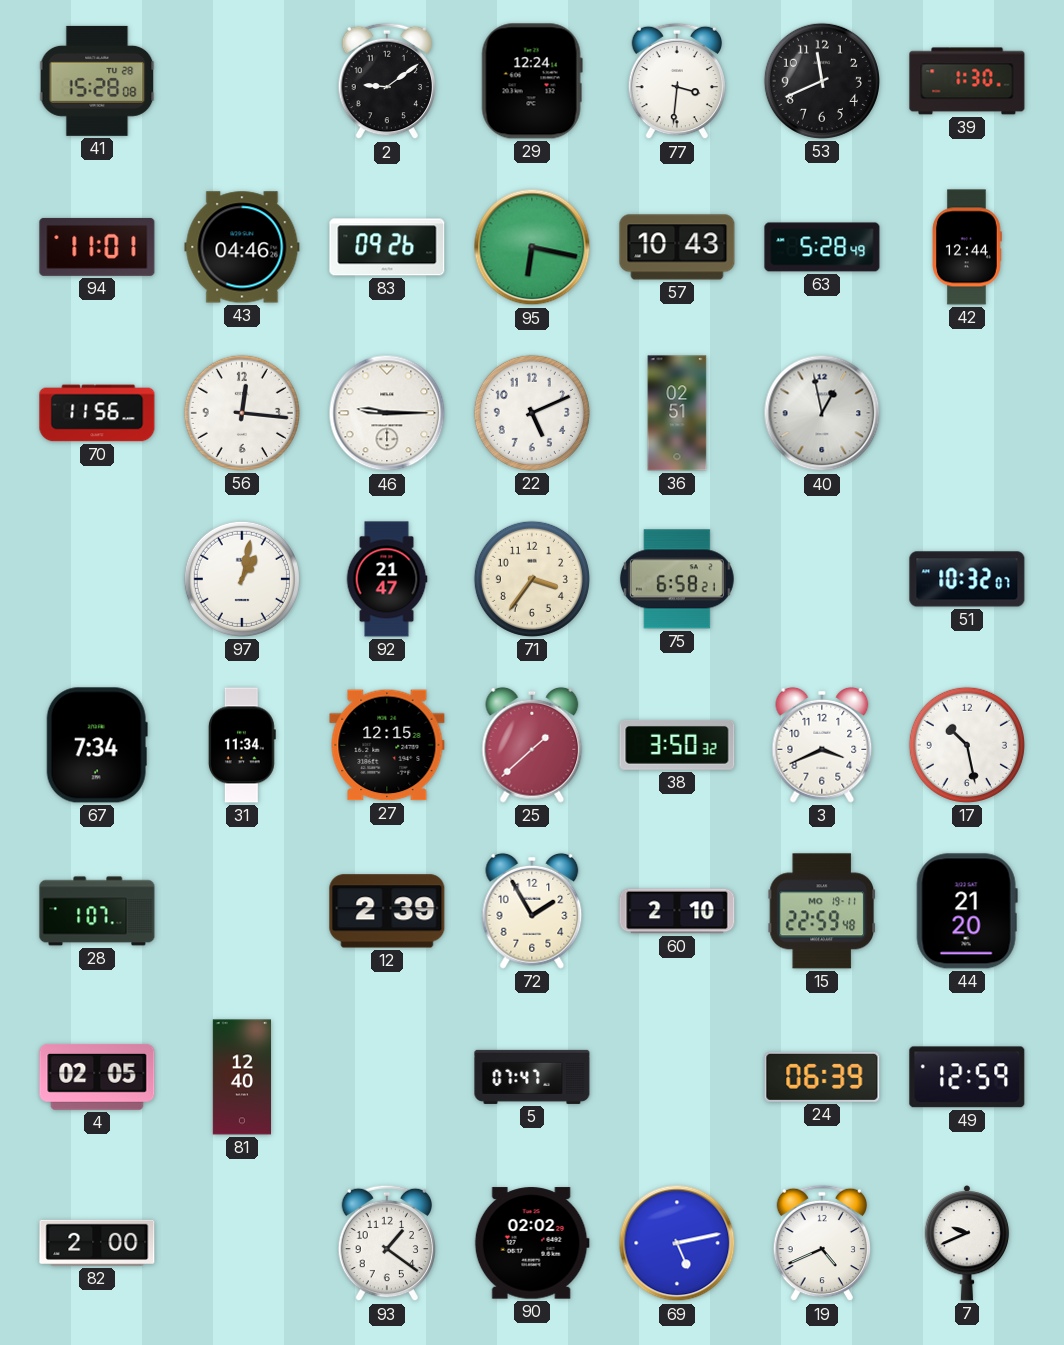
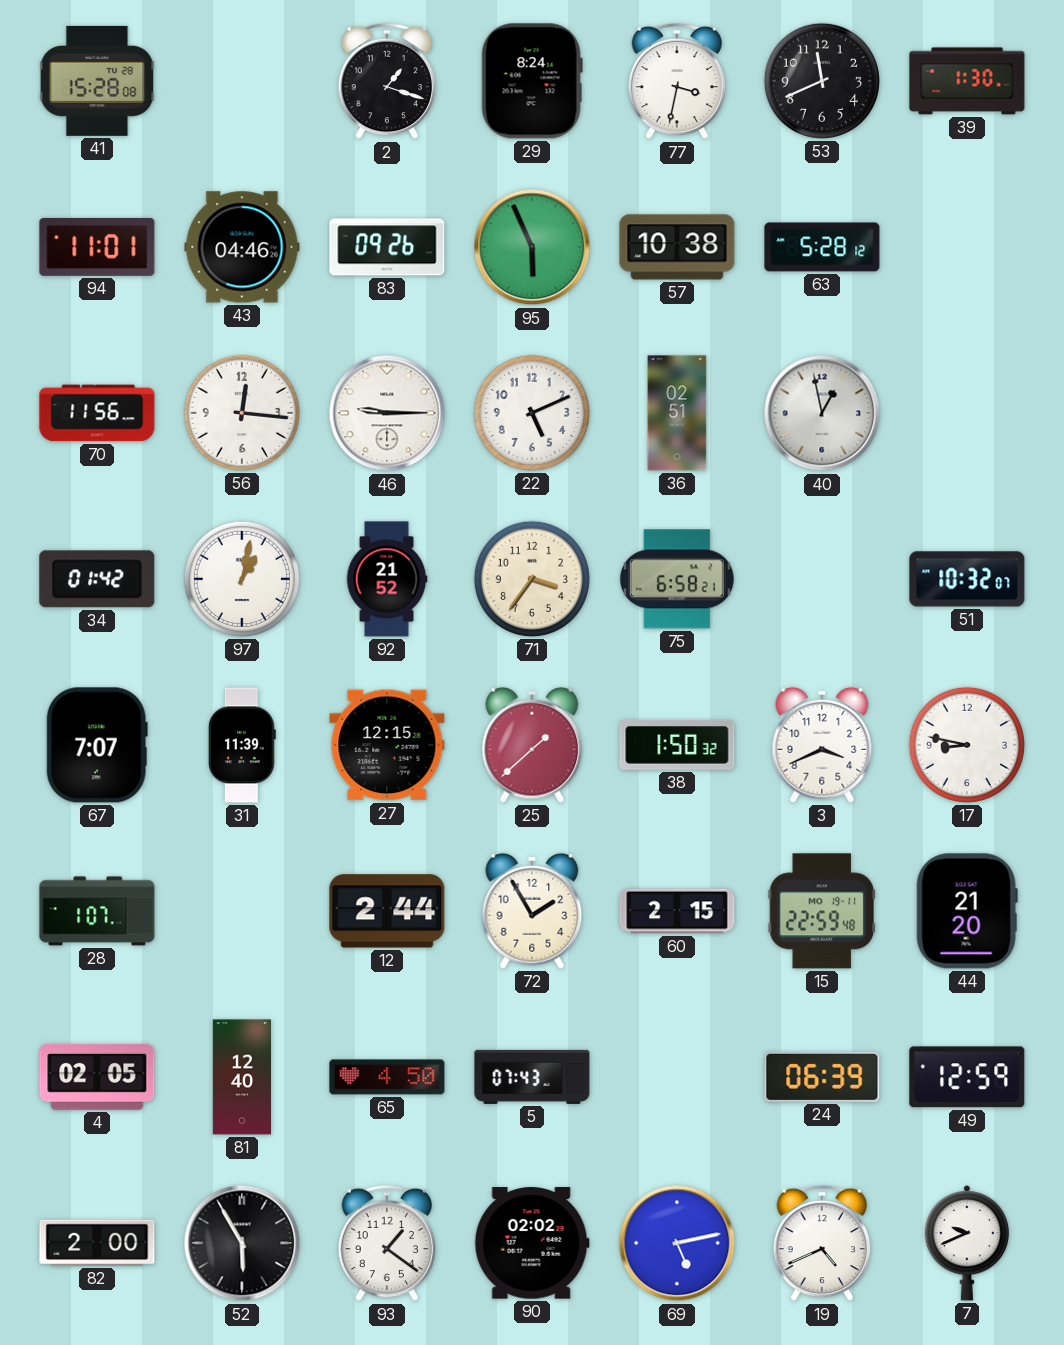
2: 9:09 -> 1:18
29: 12:24 -> 8:24
77: 3:31 -> 3:32
95: 6:17 -> 5:56
57: 10:43 -> 10:38
63: 5:28:49 -> 5:28:12
42: 12:44 -> none
34: none -> 01:42
92: 21:47 -> 21:52
67: 7:34 -> 7:07
31: 11:34 -> 11:39
38: 3:50 -> 1:50
17: 10:28 -> 8:47
12: 2:39 -> 2:44
60: 2:10 -> 2:15
65: none -> 4:50
5: 07:47 -> 07:43
52: none -> 5:55
